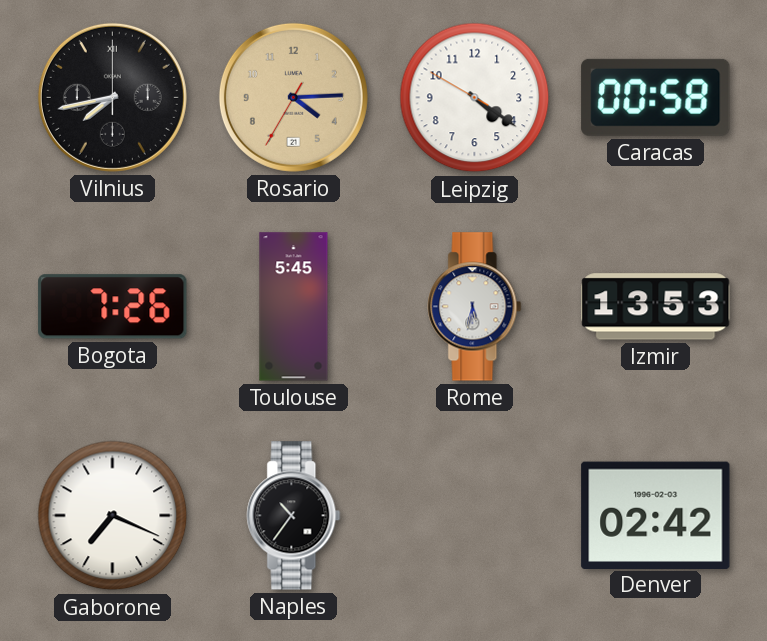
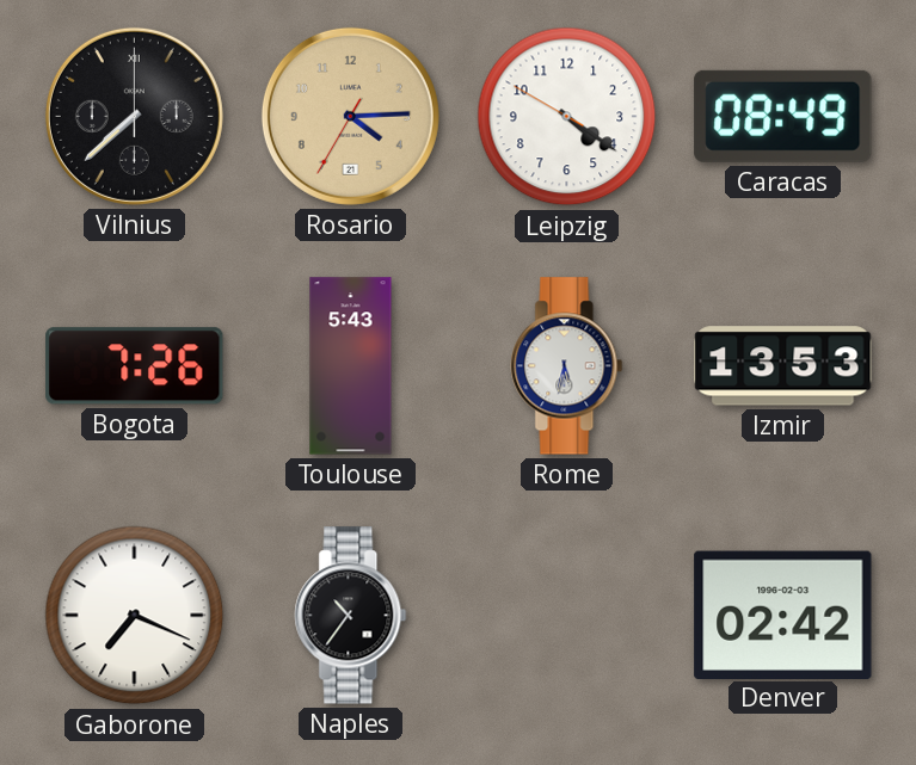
Vilnius: 7:43 -> 7:38
Caracas: 00:58 -> 08:49
Toulouse: 5:45 -> 5:43
